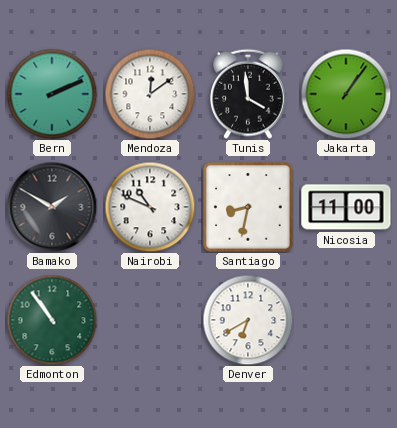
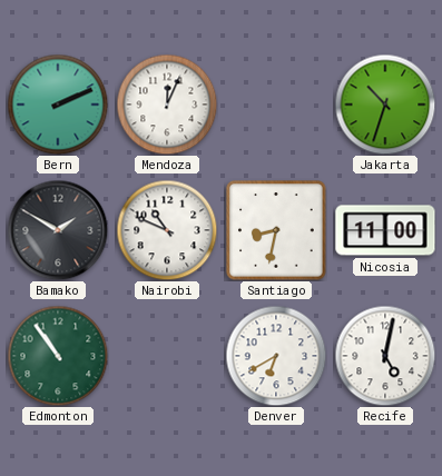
Mendoza: 12:09 -> 12:04
Tunis: 3:59 -> none
Jakarta: 1:06 -> 10:33
Recife: none -> 5:02
